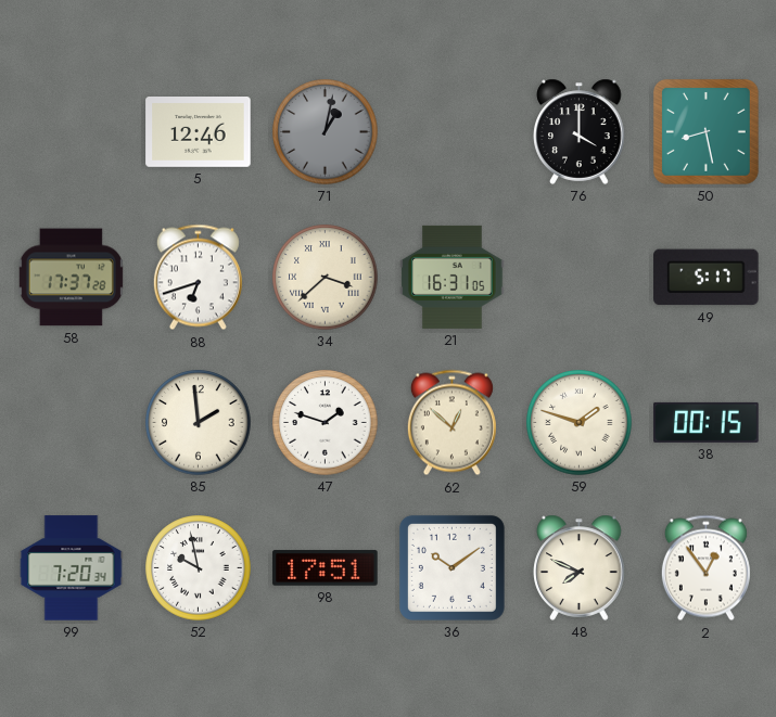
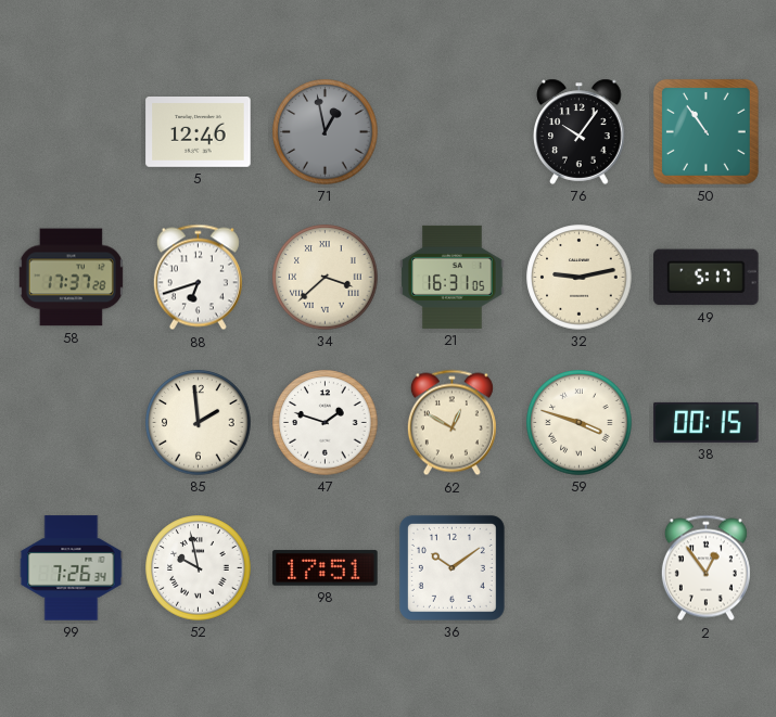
71: 1:02 -> 12:58
76: 4:00 -> 10:06
50: 8:28 -> 10:54
32: none -> 9:13
62: 12:52 -> 12:50
59: 1:48 -> 3:48
99: 7:20 -> 7:26
48: 7:49 -> none
